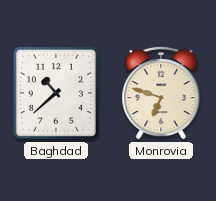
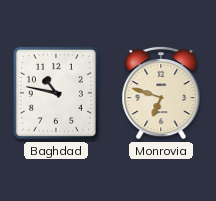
Baghdad: 10:38 -> 10:47
